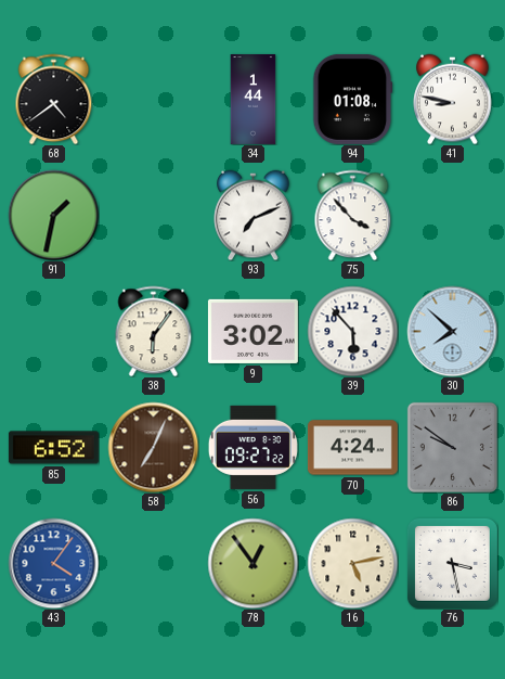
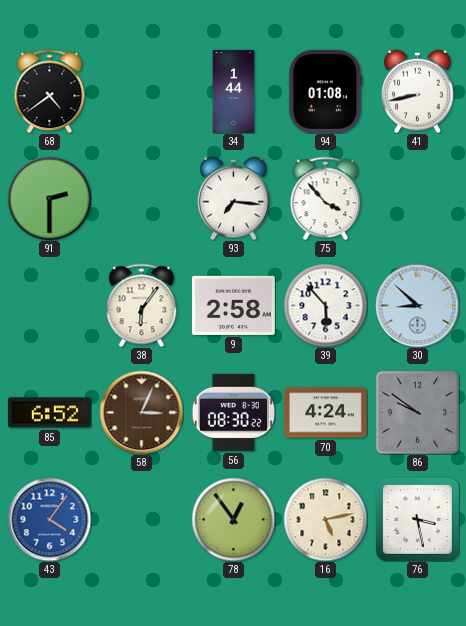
41: 8:47 -> 8:43
91: 1:32 -> 2:30
93: 7:11 -> 7:16
9: 3:02 -> 2:58
30: 7:52 -> 8:52
58: 7:04 -> 3:04
56: 09:27 -> 08:30
